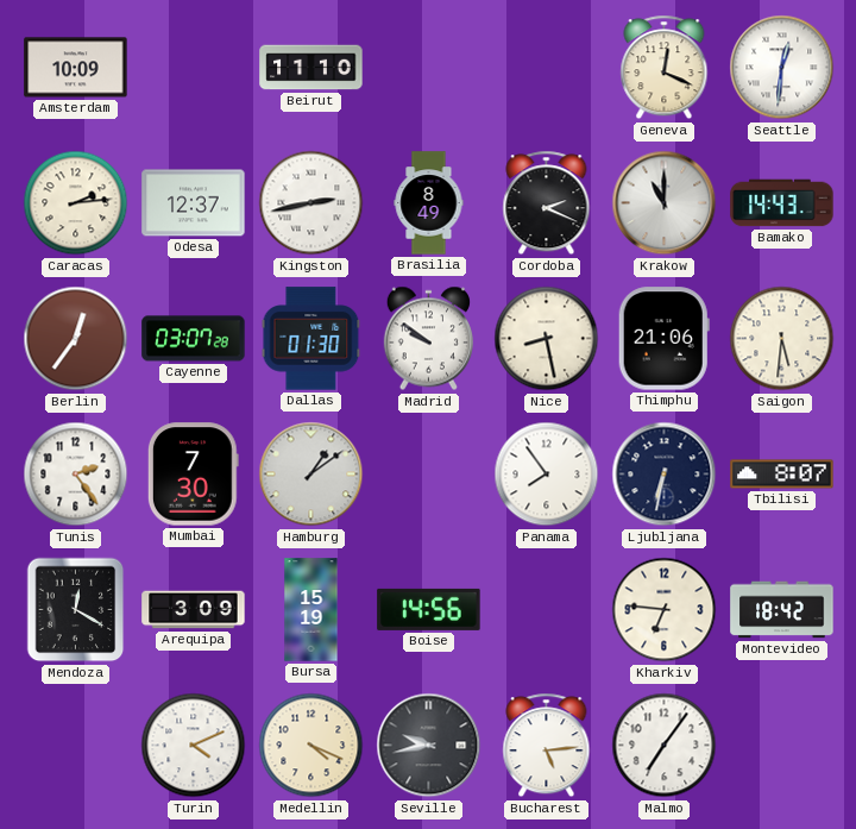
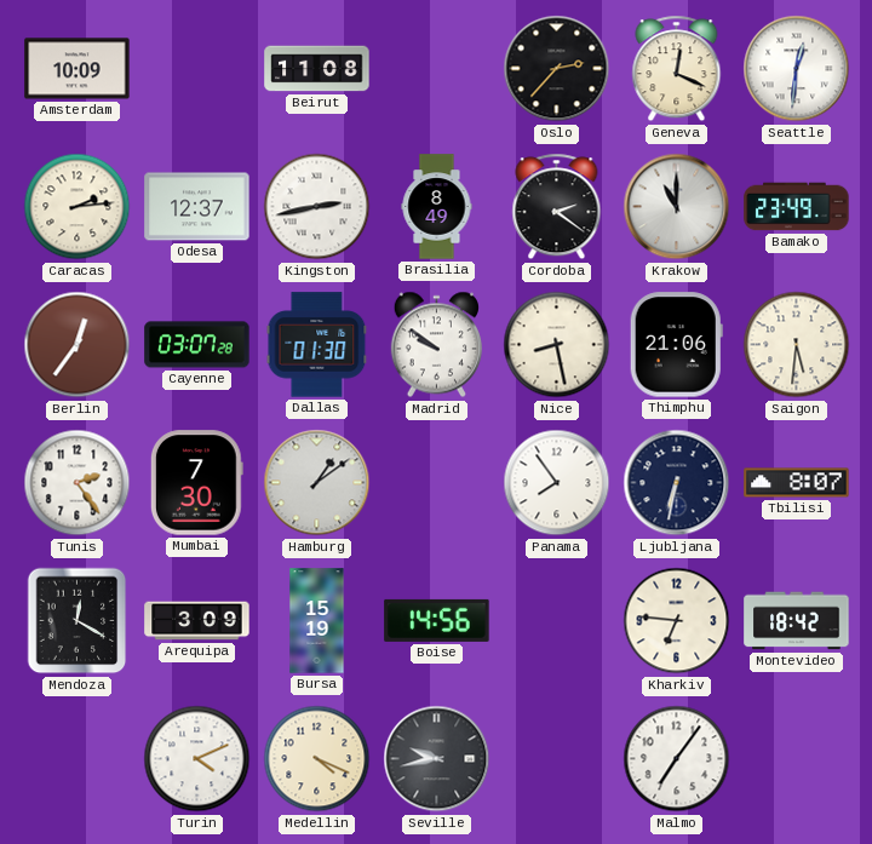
Beirut: 11:10 -> 11:08
Oslo: none -> 2:37
Cordoba: 2:19 -> 2:21
Bamako: 14:43 -> 23:49
Bucharest: 5:14 -> none
